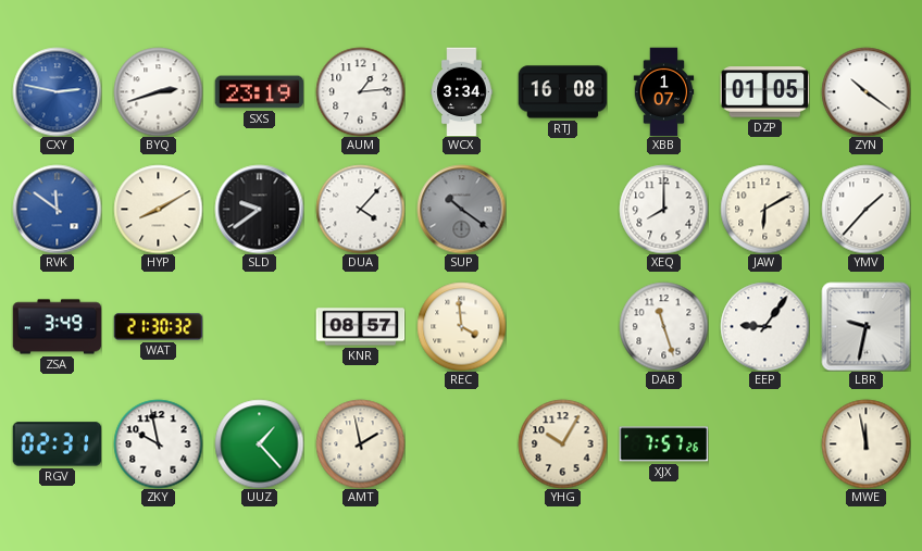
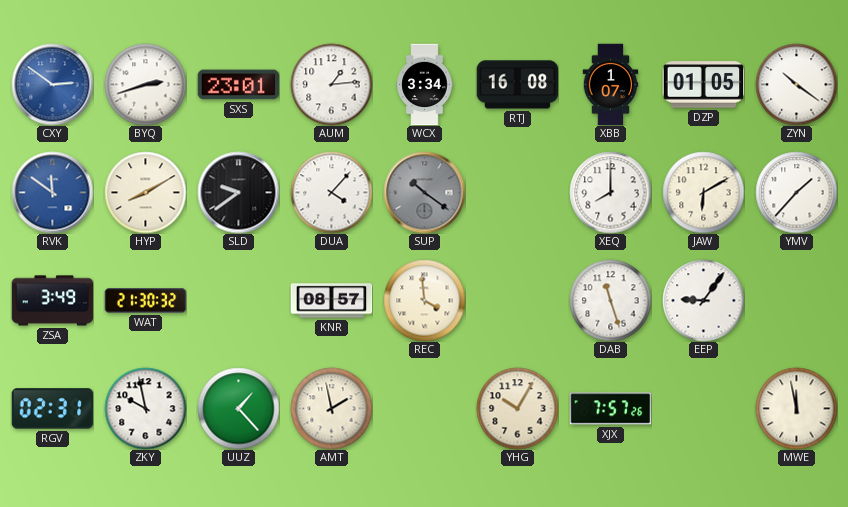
CXY: 2:47 -> 2:51
SXS: 23:19 -> 23:01
LBR: 9:32 -> none
